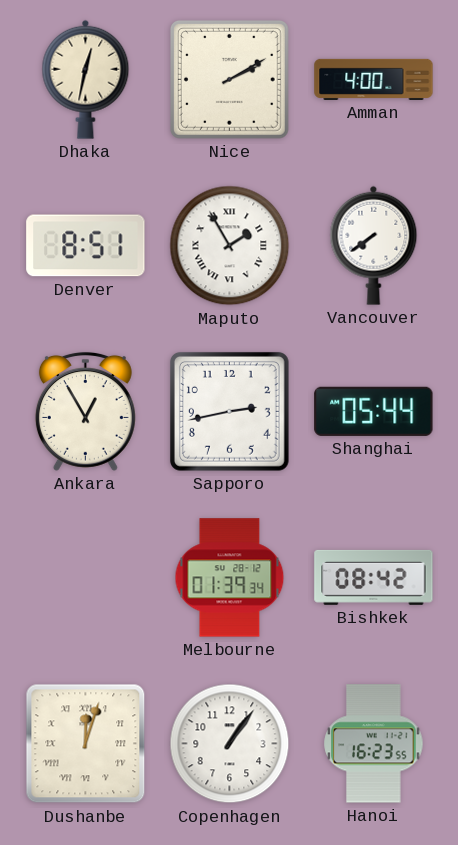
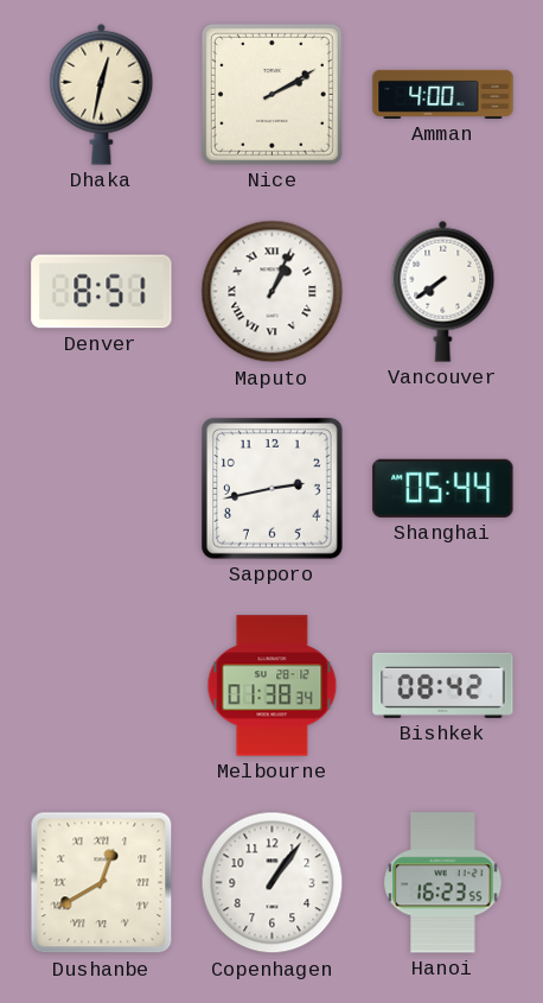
Maputo: 1:55 -> 1:04
Ankara: 12:55 -> none
Melbourne: 01:39 -> 01:38
Dushanbe: 12:03 -> 12:40
